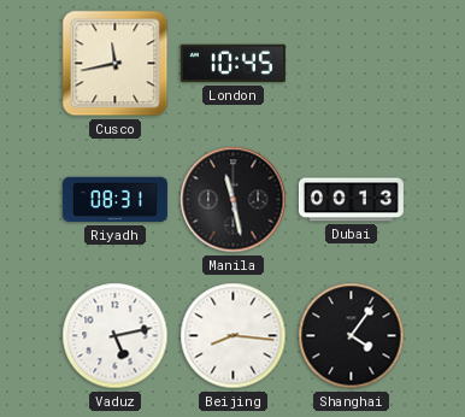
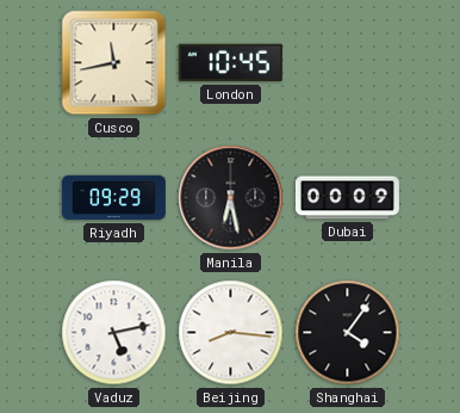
Riyadh: 08:31 -> 09:29
Manila: 11:28 -> 6:28
Dubai: 00:13 -> 00:09
